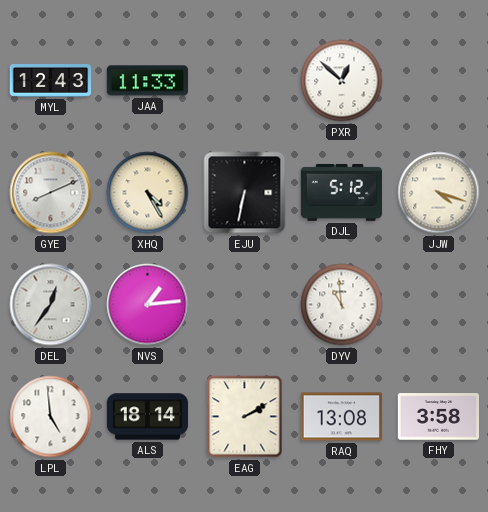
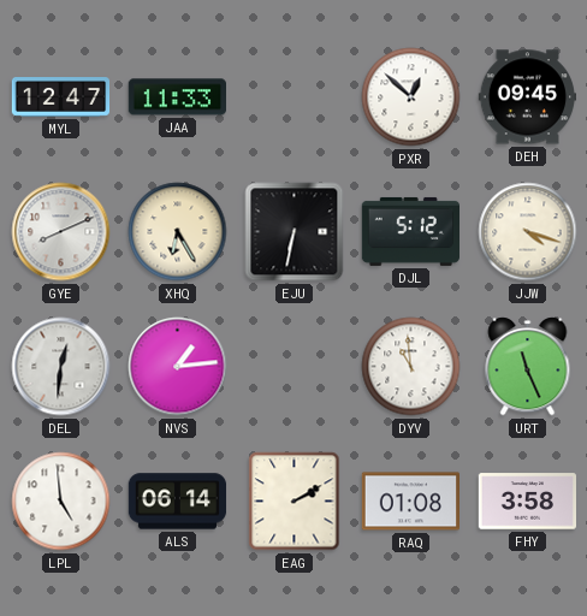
MYL: 12:43 -> 12:47
DEH: none -> 09:45
XHQ: 4:25 -> 6:25
DEL: 12:36 -> 12:31
URT: none -> 11:26
ALS: 18:14 -> 06:14
RAQ: 13:08 -> 01:08
